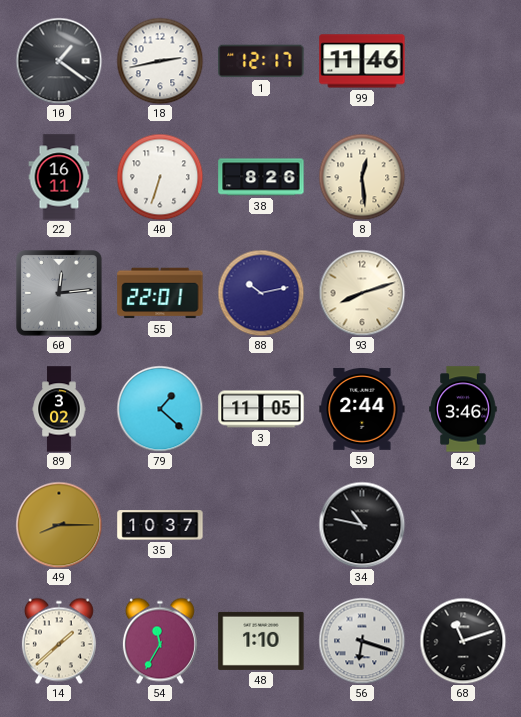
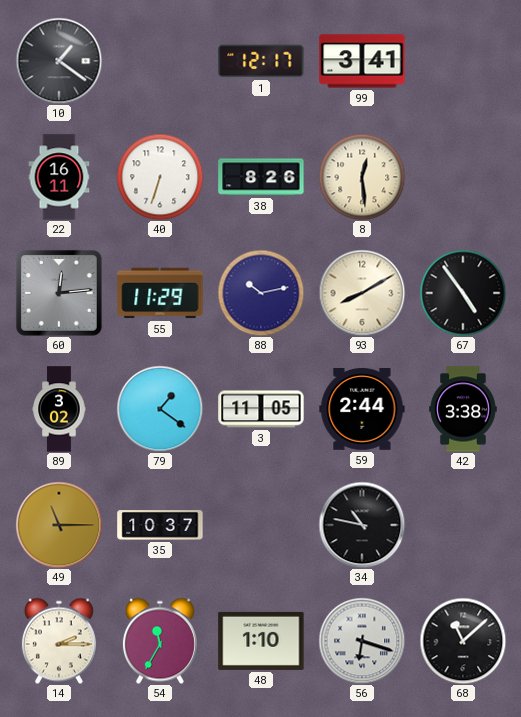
18: 2:43 -> none
99: 11:46 -> 3:41
55: 22:01 -> 11:29
93: 8:12 -> 8:10
67: none -> 4:54
79: 1:22 -> 1:21
42: 3:46 -> 3:38
49: 8:15 -> 11:15
14: 1:38 -> 2:15
68: 11:12 -> 11:08
